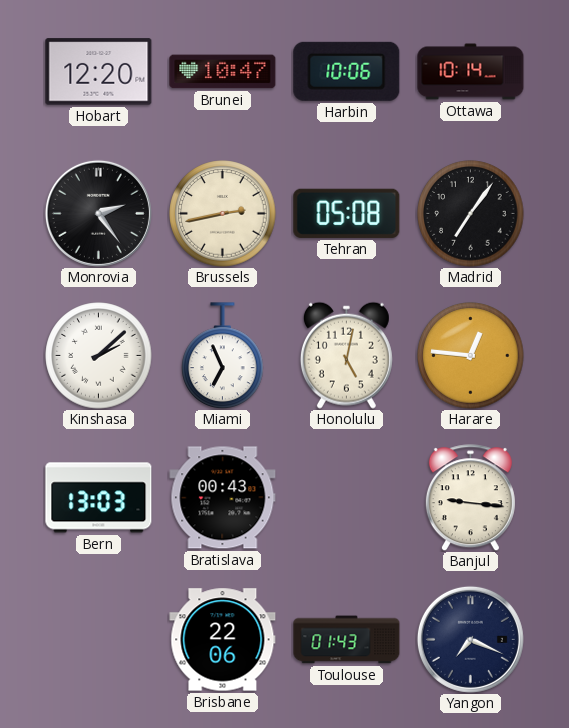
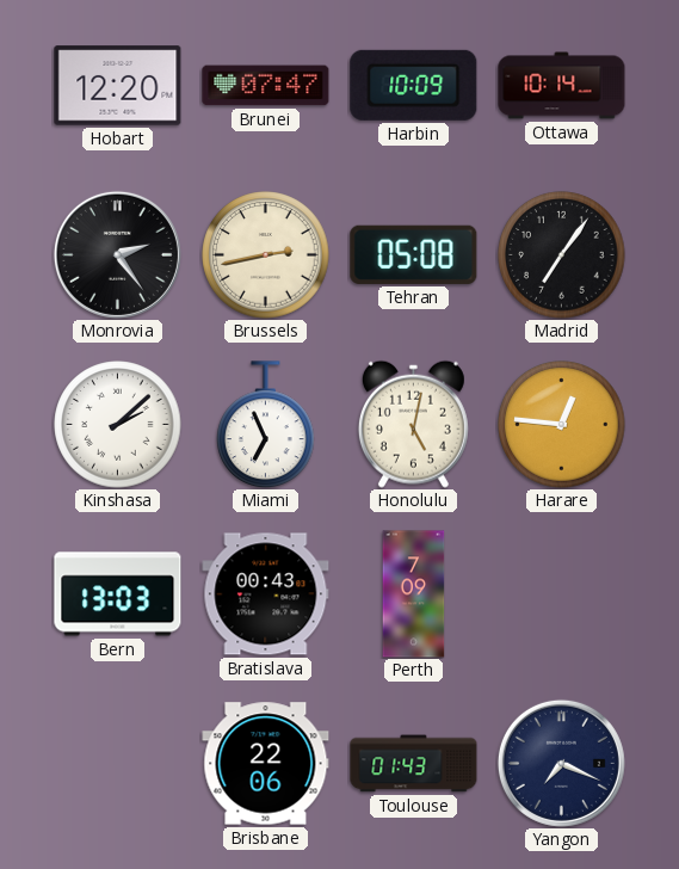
Brunei: 10:47 -> 07:47
Harbin: 10:06 -> 10:09
Perth: none -> 7:09
Banjul: 9:16 -> none
